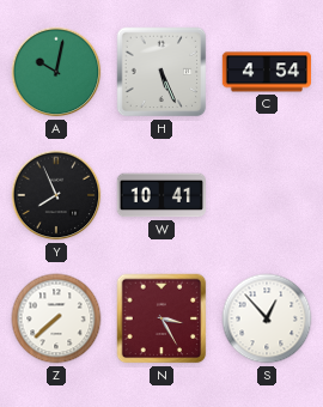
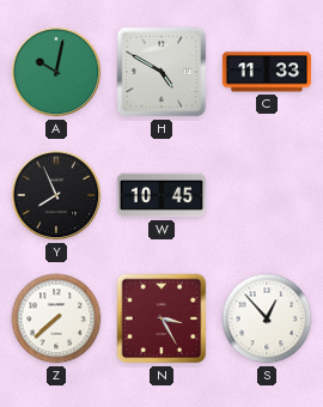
H: 5:26 -> 4:50
C: 4:54 -> 11:33
W: 10:41 -> 10:45
